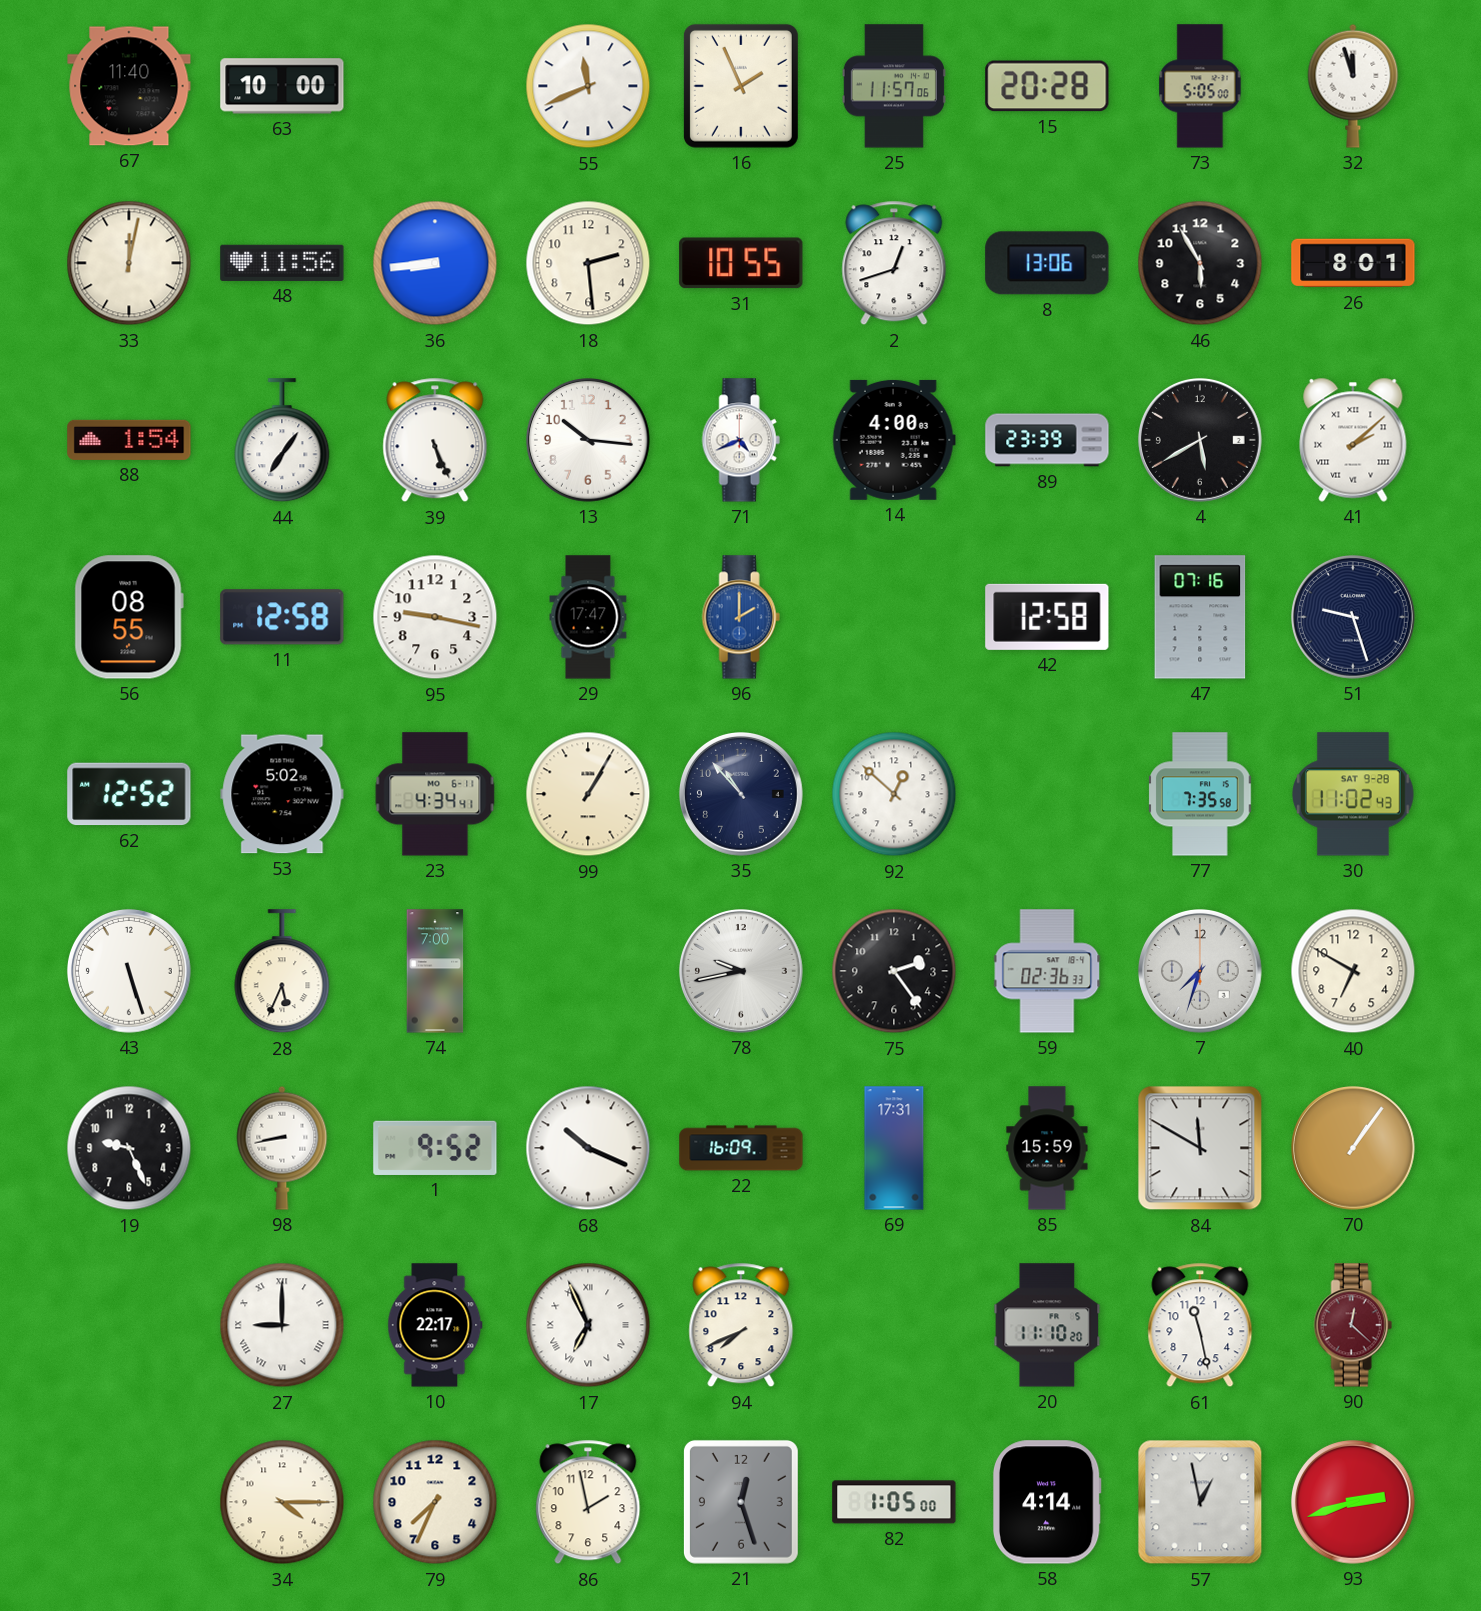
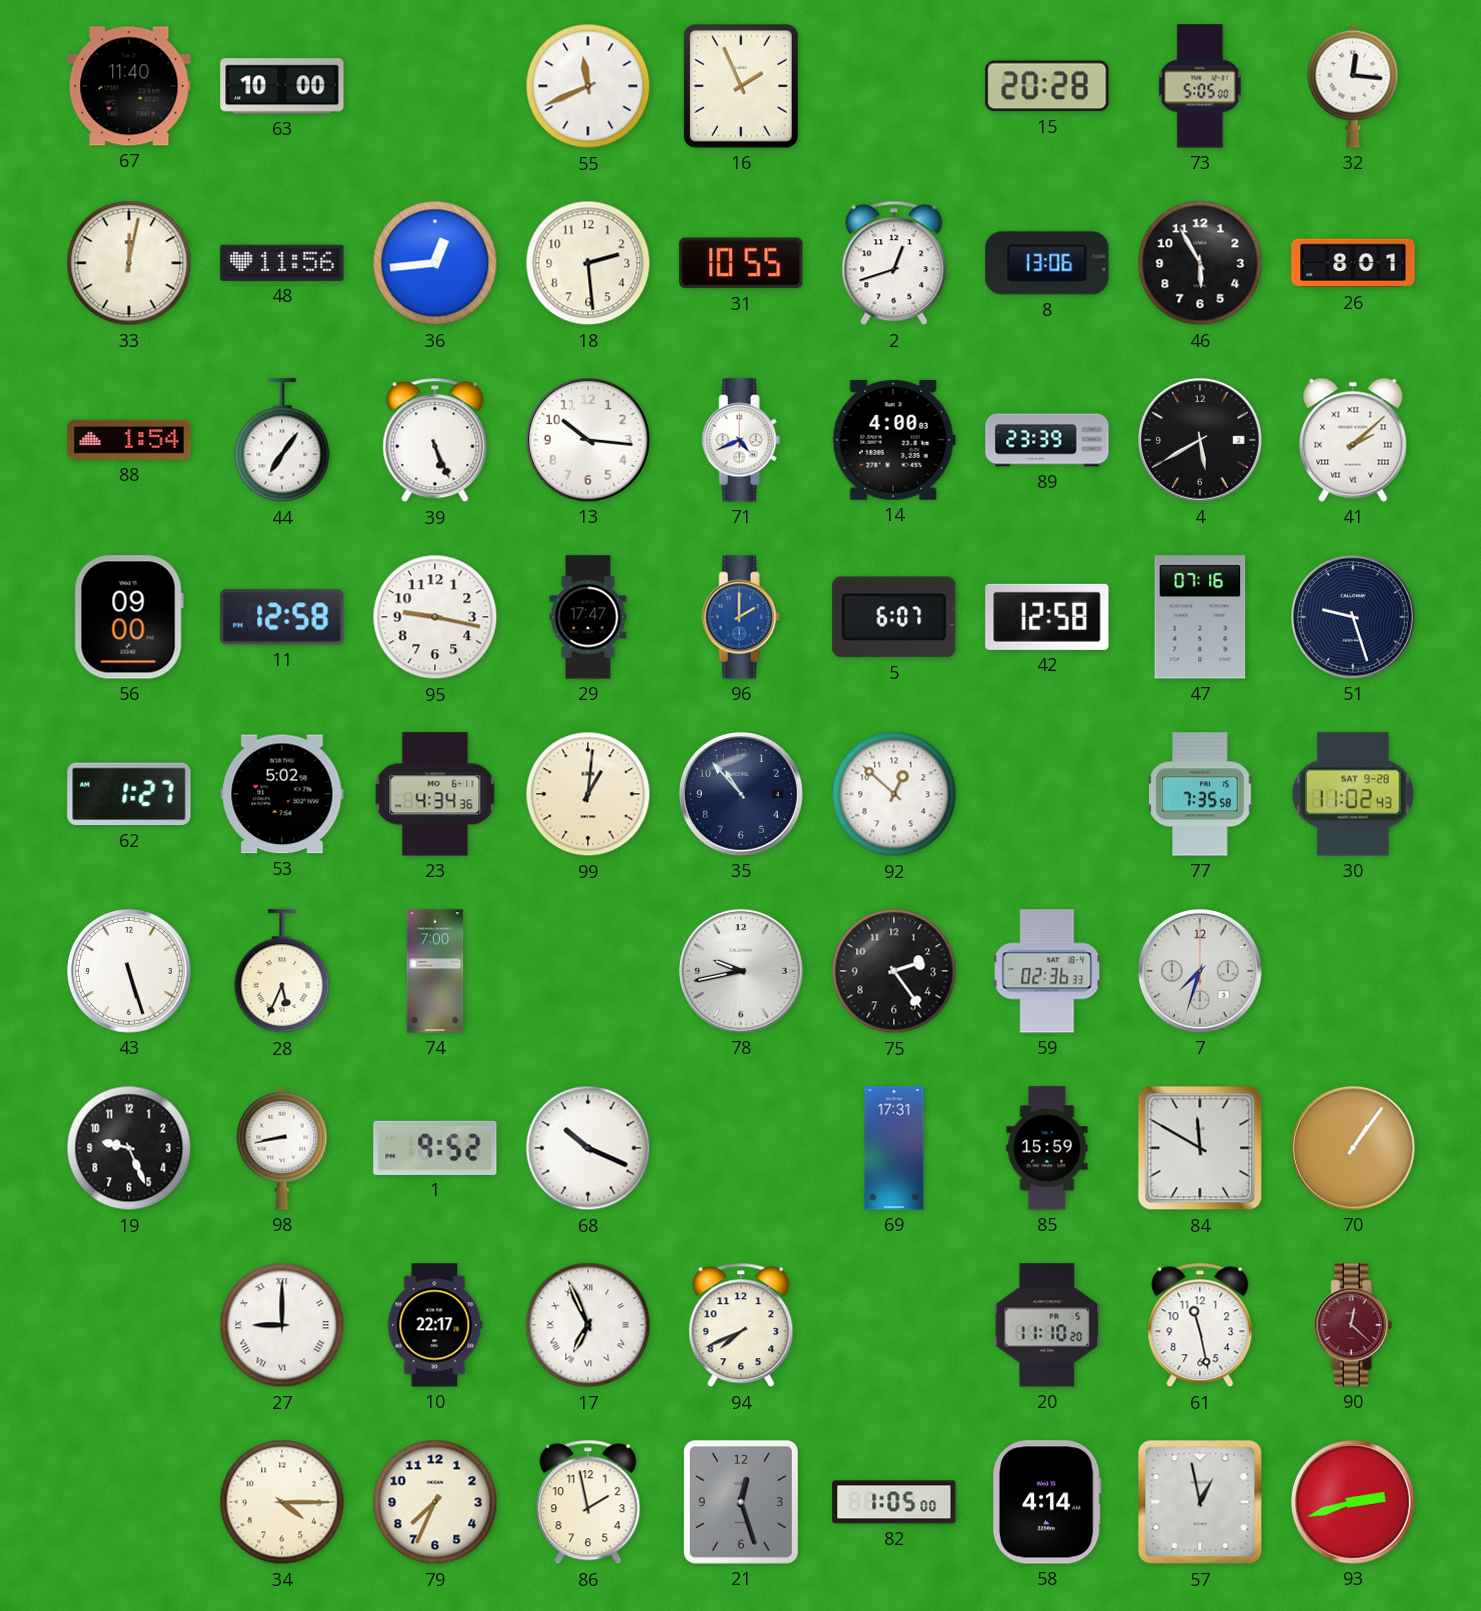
25: 11:57 -> none
32: 11:57 -> 12:16
36: 8:44 -> 12:44
56: 08:55 -> 09:00
5: none -> 6:07
62: 12:52 -> 1:27
23: 4:34:41 -> 4:34:36
99: 1:05 -> 1:01
40: 6:50 -> none
22: 16:09 -> none
